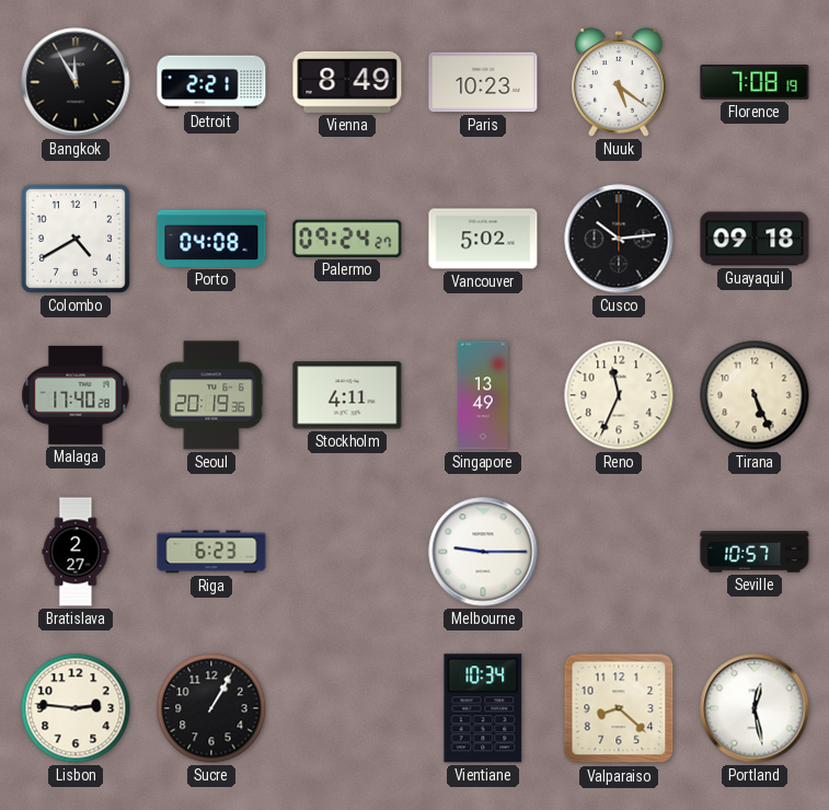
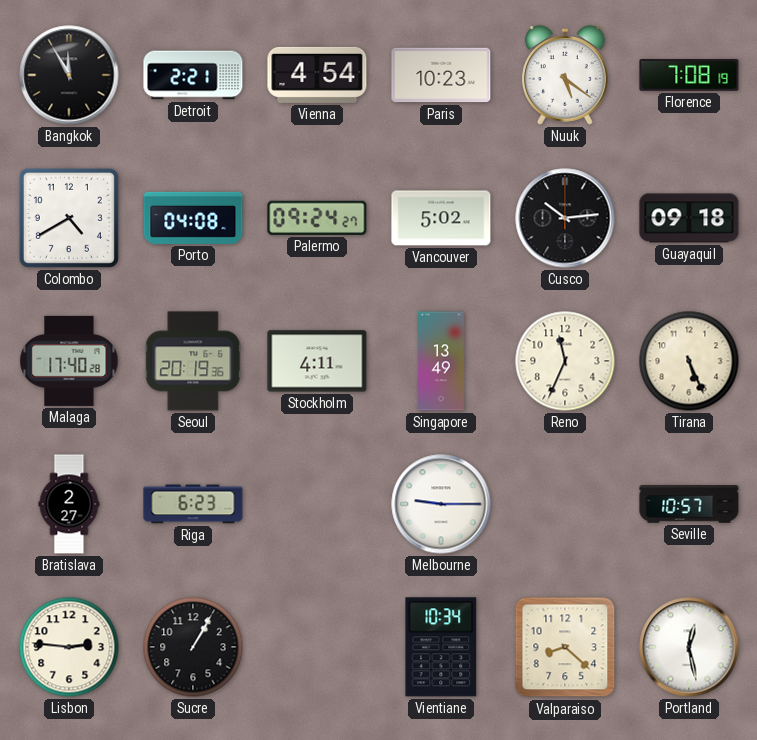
Vienna: 8:49 -> 4:54
